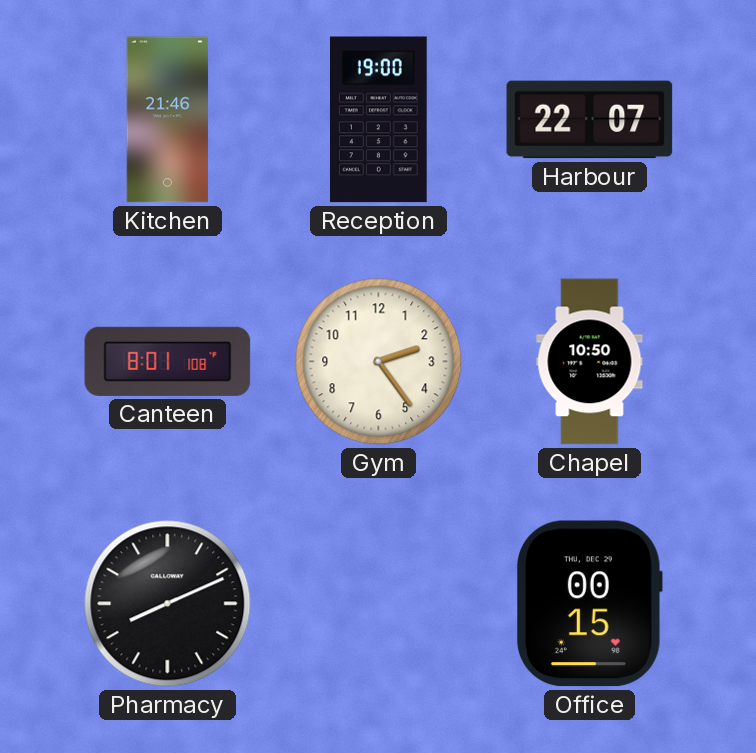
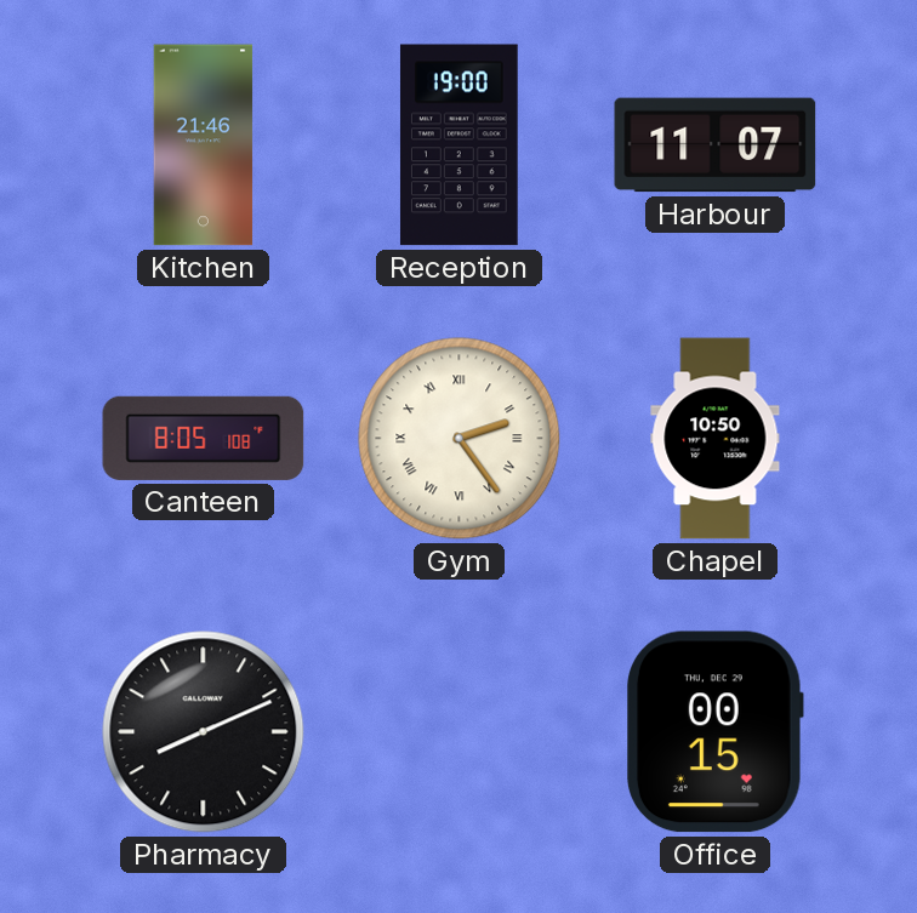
Harbour: 22:07 -> 11:07
Canteen: 8:01 -> 8:05
Gym numerals: Arabic -> Roman
